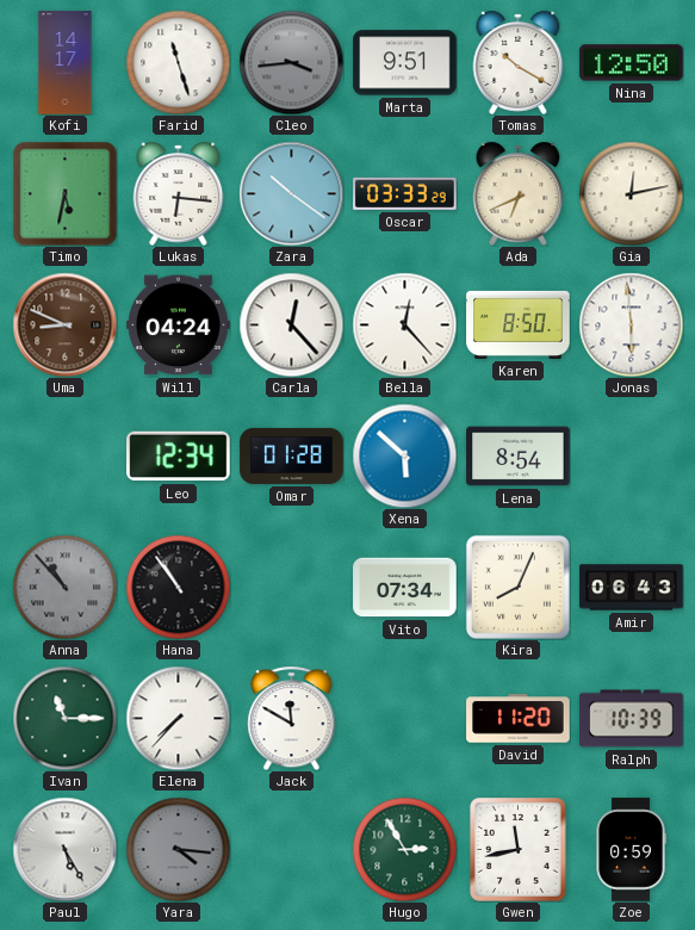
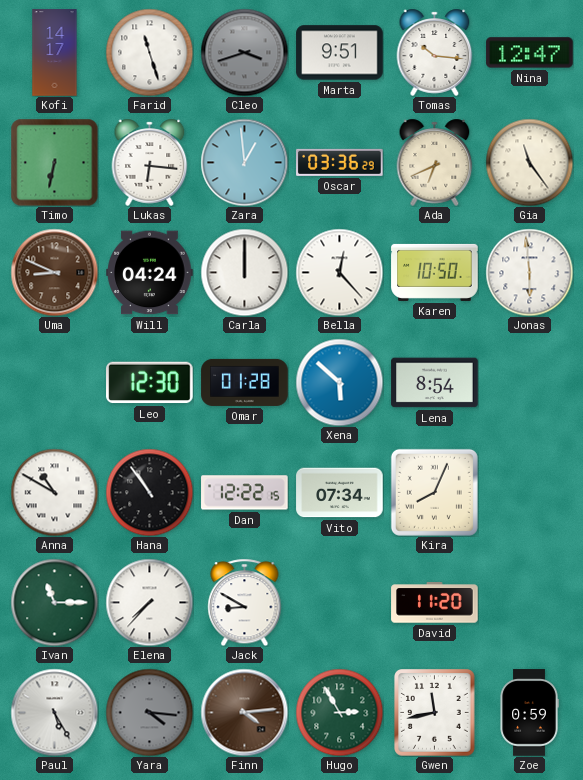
Cleo: 3:44 -> 3:42
Tomas: 10:20 -> 10:16
Nina: 12:50 -> 12:47
Timo: 5:32 -> 6:32
Zara: 10:21 -> 12:59
Oscar: 03:33 -> 03:36
Gia: 12:13 -> 11:24
Carla: 12:23 -> 12:00
Karen: 8:50 -> 10:50
Leo: 12:34 -> 12:30
Anna: 10:53 -> 10:50
Anna dial: grey -> white
Dan: none -> 12:22
Amir: 06:43 -> none
Jack: 11:50 -> 8:50
Ralph: 10:39 -> none
Finn: none -> 4:14
